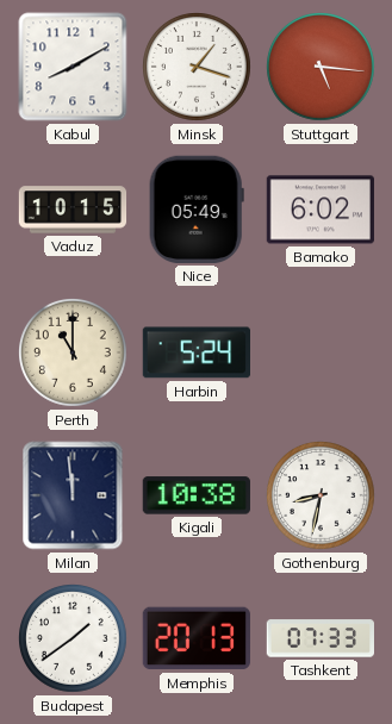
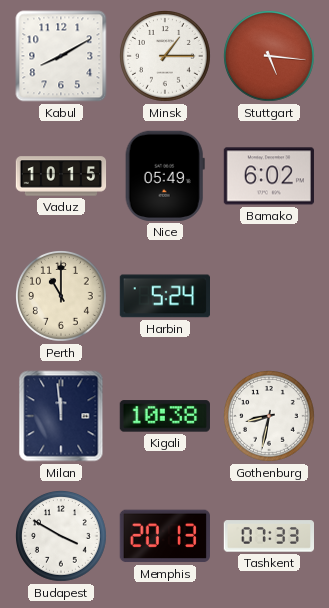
Minsk: 1:18 -> 1:15
Budapest: 1:39 -> 3:50
